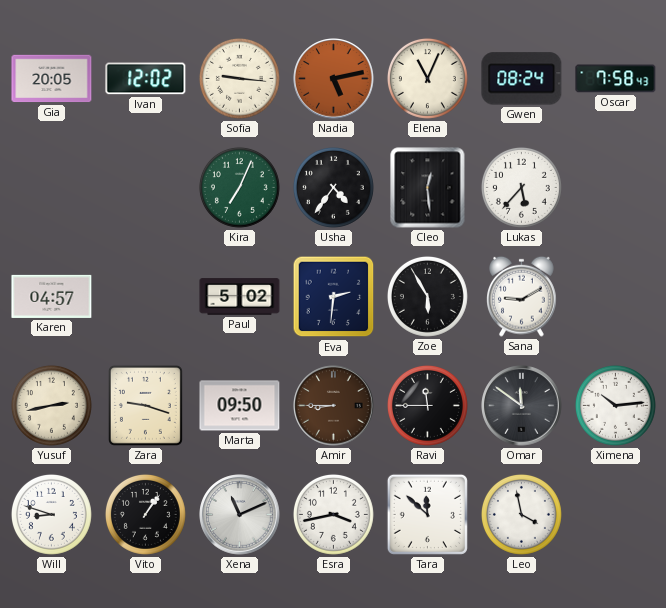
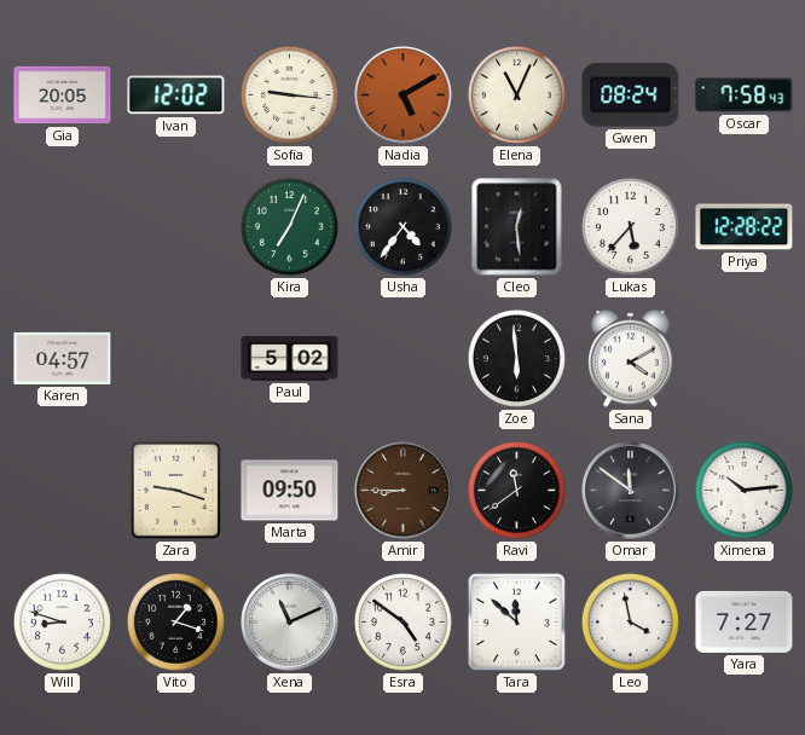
Nadia: 5:13 -> 5:10
Priya: none -> 12:28
Eva: 2:31 -> none
Zoe: 5:55 -> 5:59
Sana: 9:10 -> 4:10
Yusuf: 2:43 -> none
Ravi: 11:45 -> 11:39
Vito: 1:06 -> 1:18
Esra: 3:43 -> 4:51
Yara: none -> 7:27
